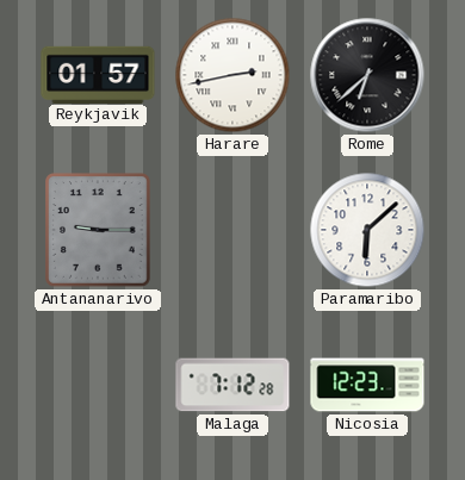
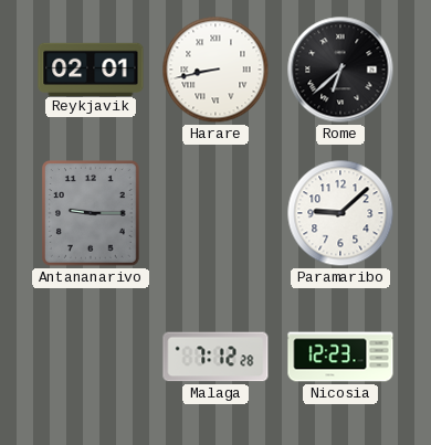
Reykjavik: 01:57 -> 02:01
Harare: 2:43 -> 8:43
Paramaribo: 6:08 -> 9:08
